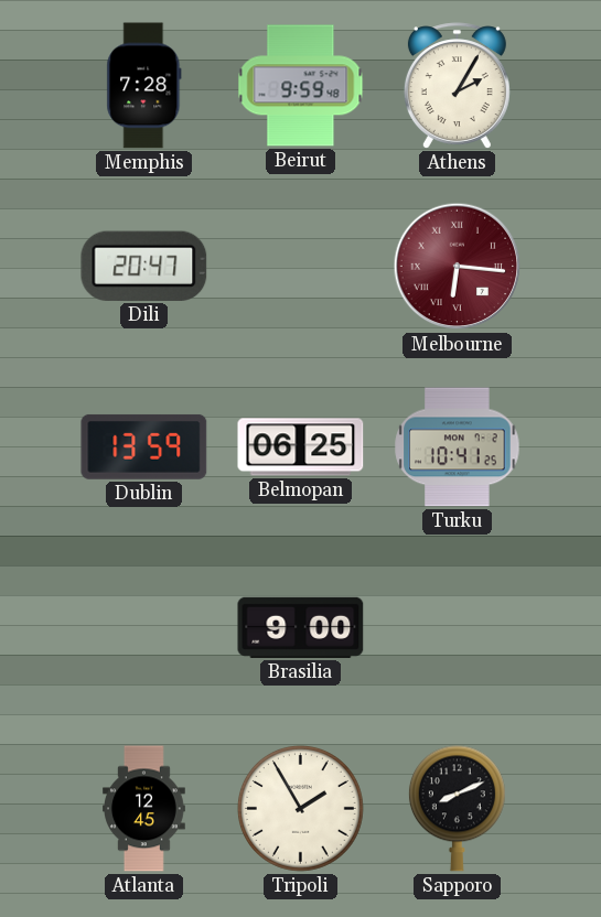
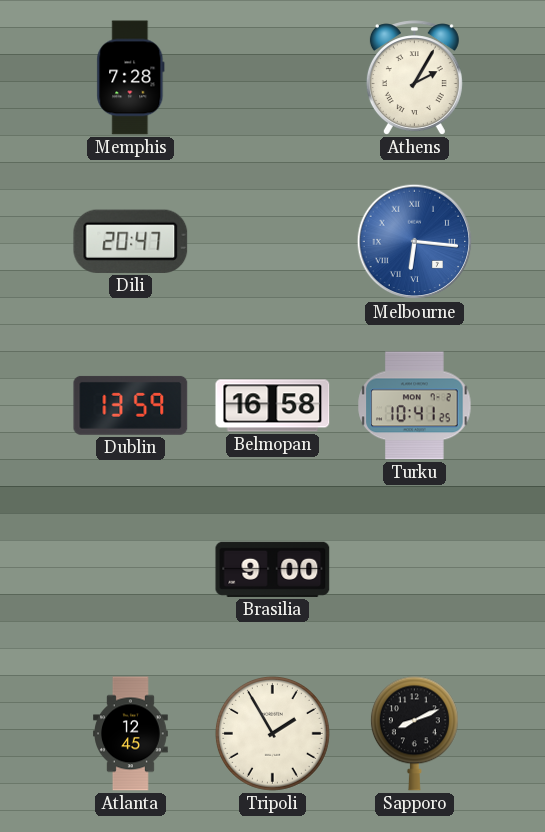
Beirut: 9:59 -> none
Melbourne dial: burgundy -> blue
Belmopan: 06:25 -> 16:58
